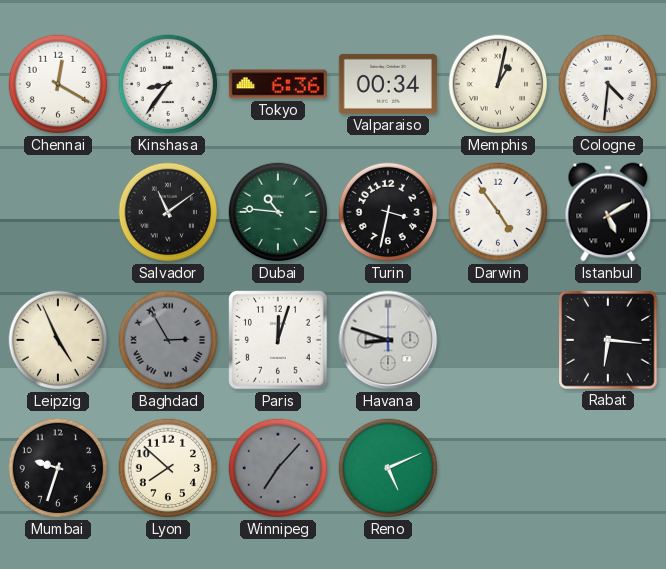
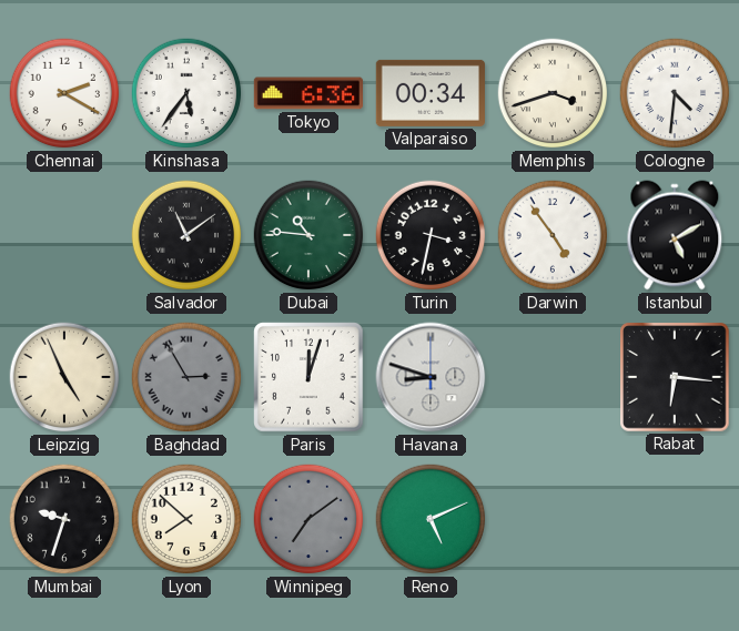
Chennai: 12:20 -> 2:20
Kinshasa: 8:36 -> 5:36
Memphis: 1:02 -> 3:42
Winnipeg: 7:07 -> 7:09
